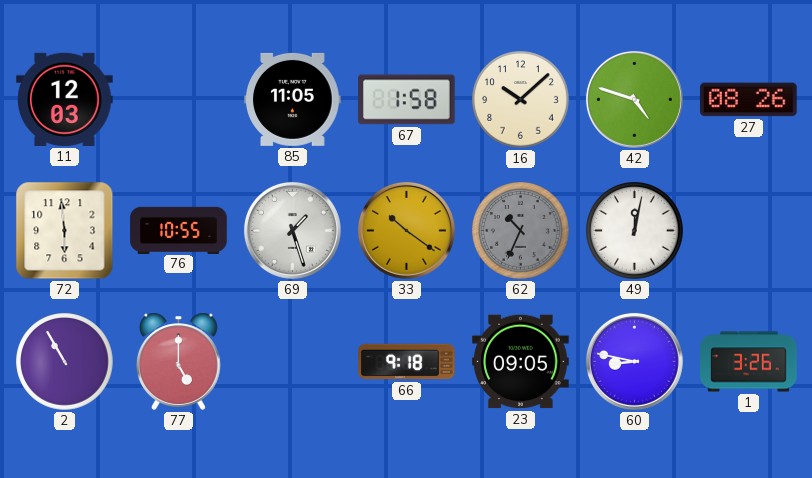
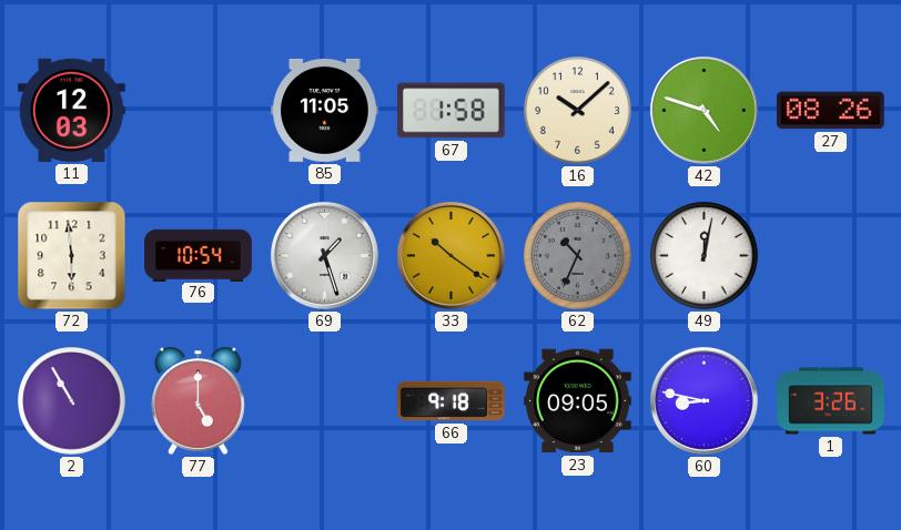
76: 10:55 -> 10:54
